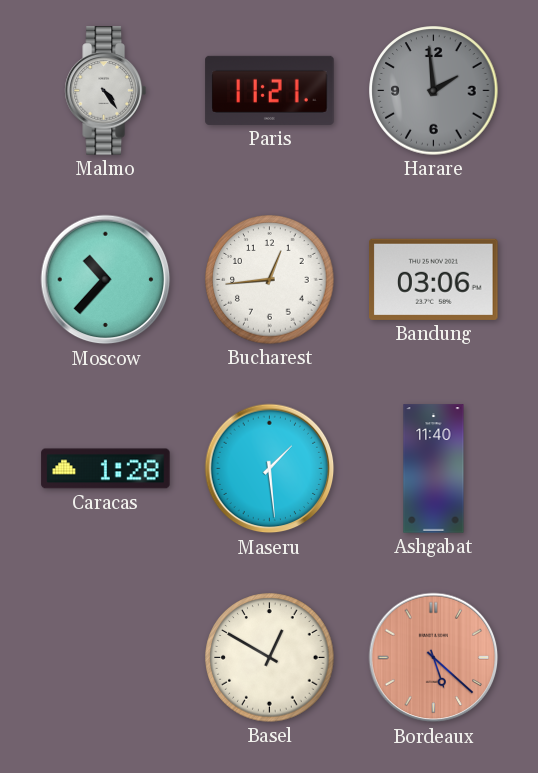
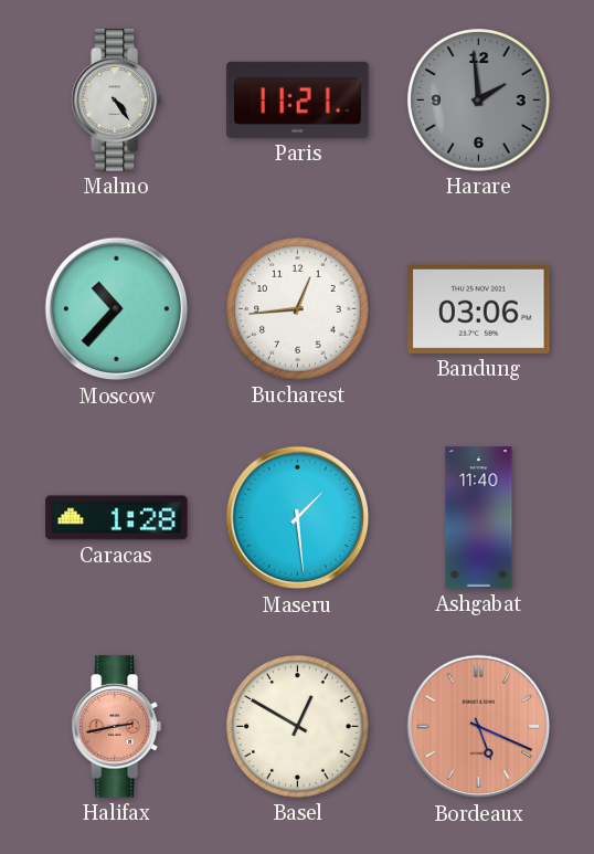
Halifax: none -> 2:43
Bordeaux: 5:22 -> 5:19
